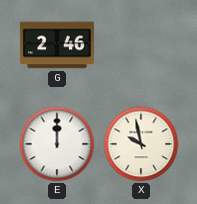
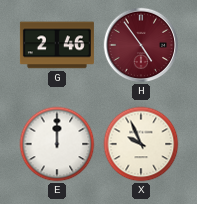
H: none -> 4:54
X: 9:58 -> 9:56
